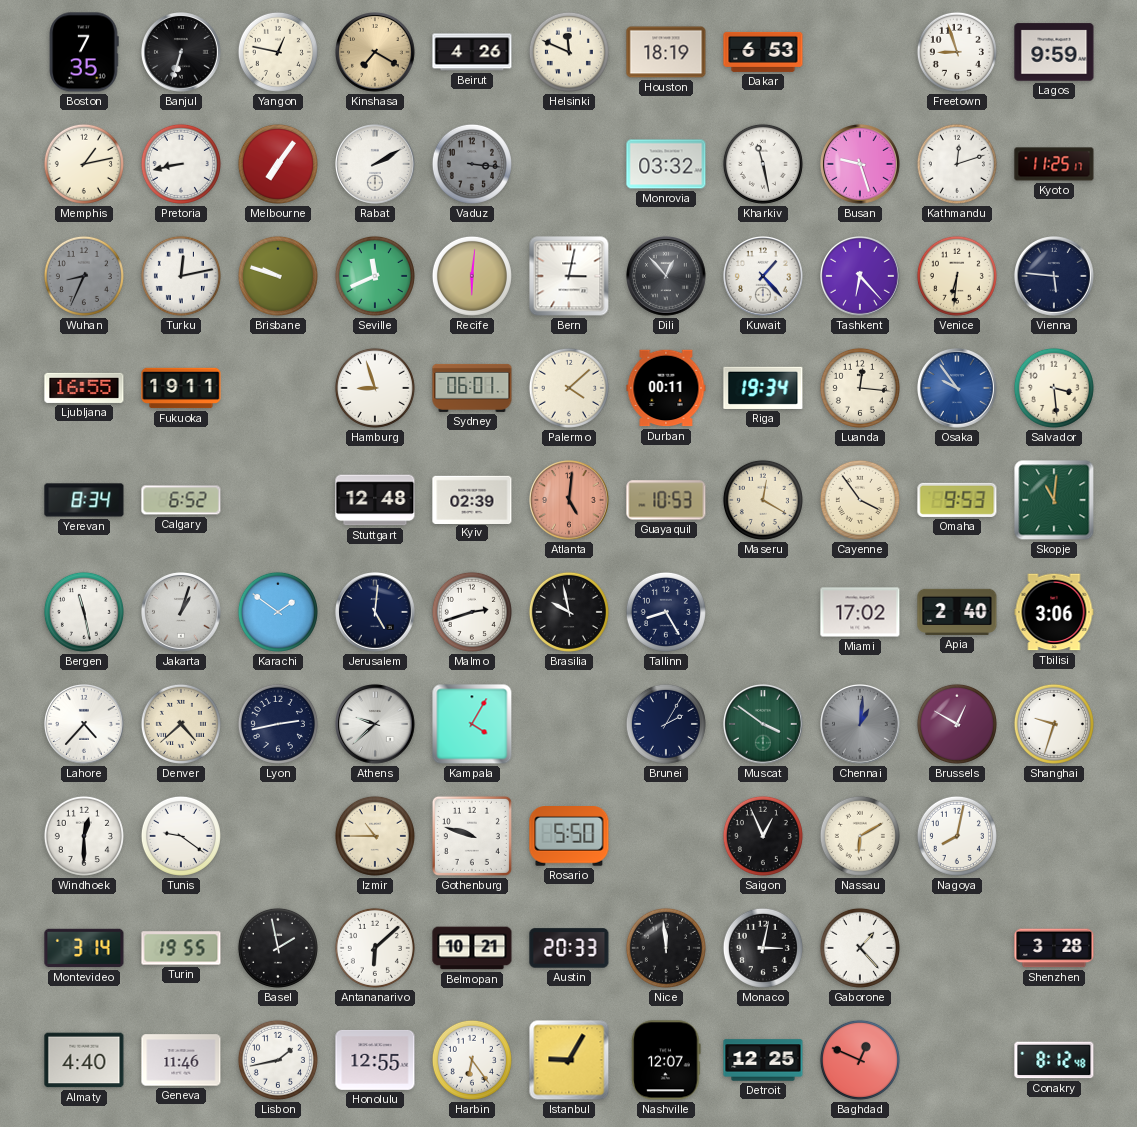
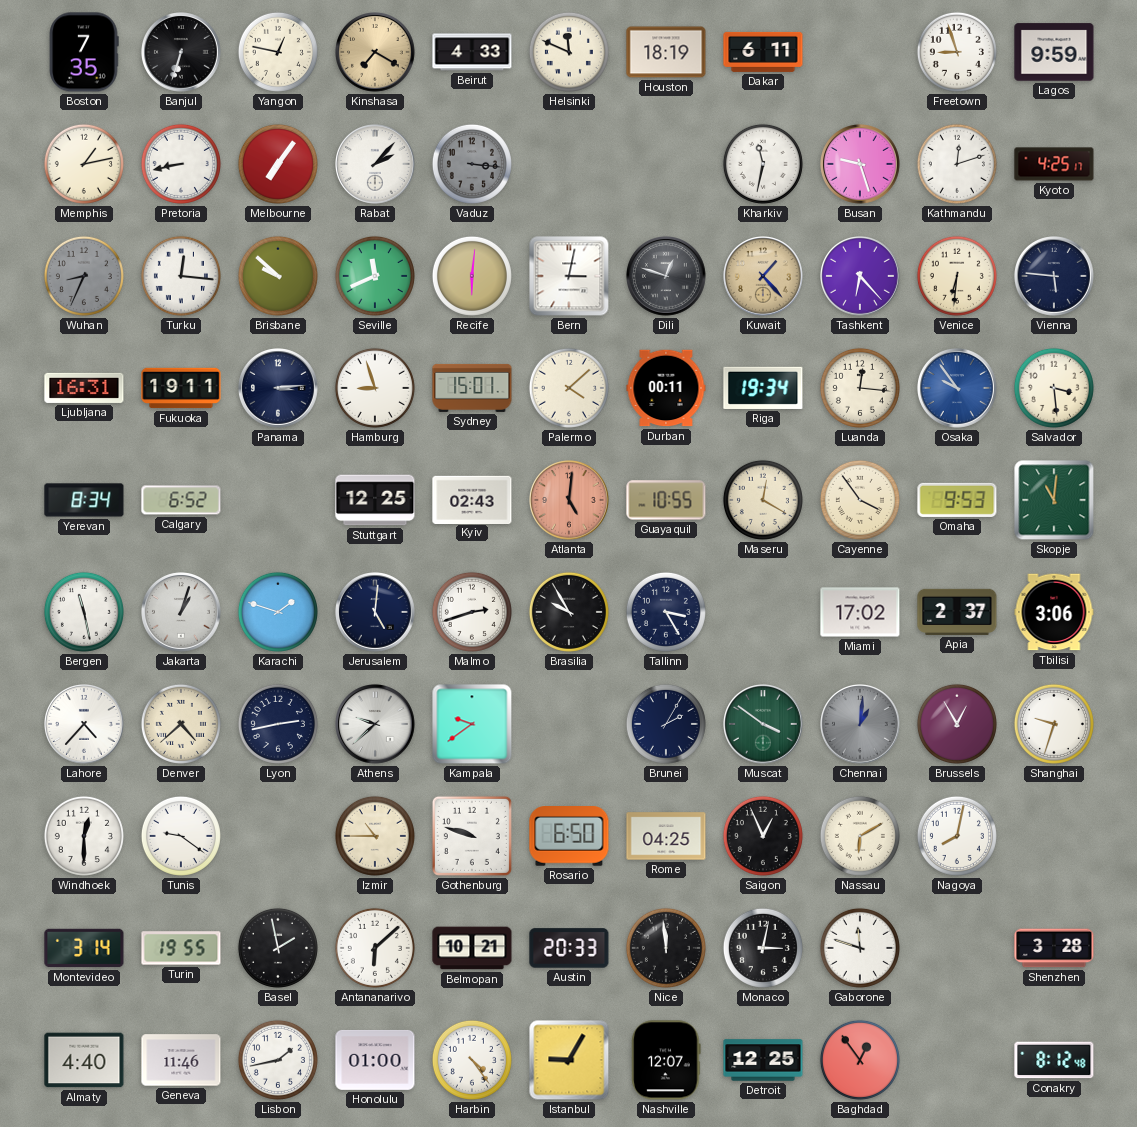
Beirut: 4:26 -> 4:33
Dakar: 6:53 -> 6:11
Rabat: 2:10 -> 2:07
Monrovia: 03:32 -> none
Kharkiv: 11:28 -> 11:32
Kyoto: 11:25 -> 4:25
Turku: 12:13 -> 12:16
Brisbane: 9:48 -> 9:52
Dili: 12:53 -> 12:48
Kuwait dial: white -> champagne
Ljubljana: 16:55 -> 16:31
Panama: none -> 3:14
Sydney: 06:01 -> 15:01
Stuttgart: 12:48 -> 12:25
Kyiv: 02:39 -> 02:43
Guayaquil: 10:53 -> 10:55
Karachi: 1:51 -> 1:48
Brasilia: 9:58 -> 9:55
Tallinn: 8:25 -> 3:25
Apia: 2:40 -> 2:37
Kampala: 4:05 -> 9:39
Brussels: 12:50 -> 12:55
Rosario: 5:50 -> 6:50
Rome: none -> 04:25
Gaborone: 1:23 -> 11:48
Honolulu: 12:55 -> 01:00
Harbin: 6:24 -> 4:24
Baghdad: 12:49 -> 12:54
